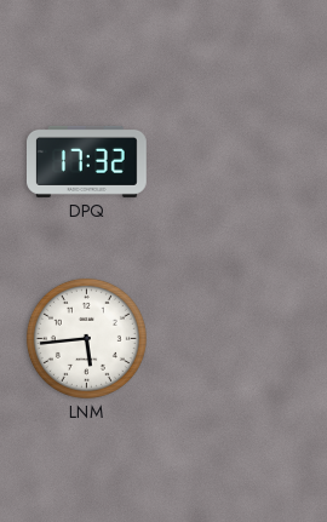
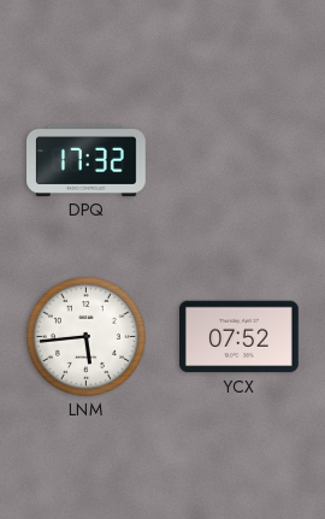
YCX: none -> 07:52
